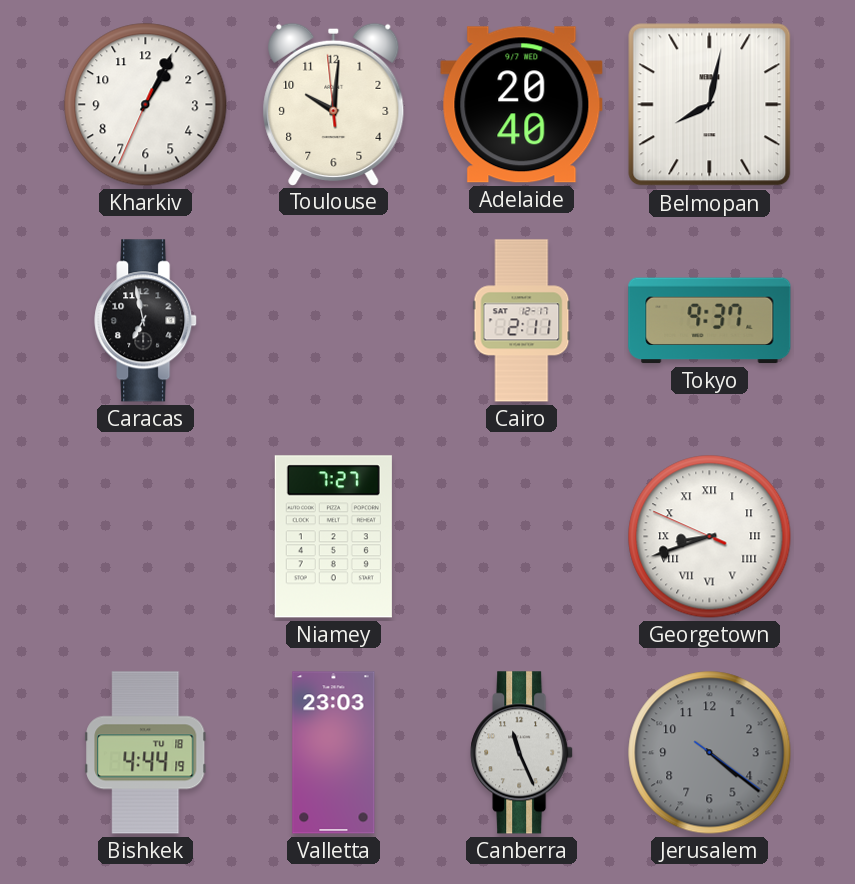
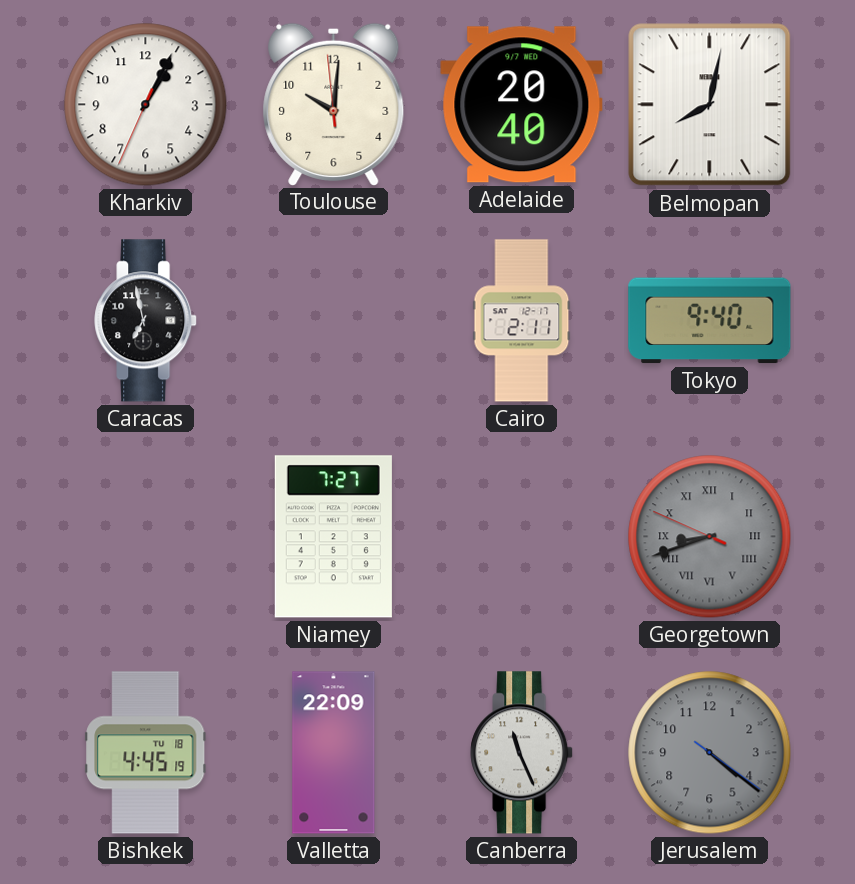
Tokyo: 9:37 -> 9:40
Georgetown dial: white -> grey
Bishkek: 4:44 -> 4:45
Valletta: 23:03 -> 22:09
